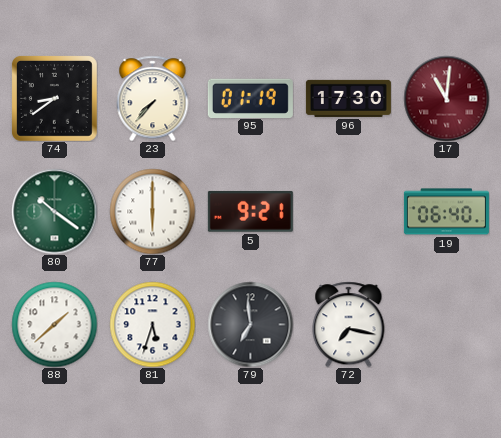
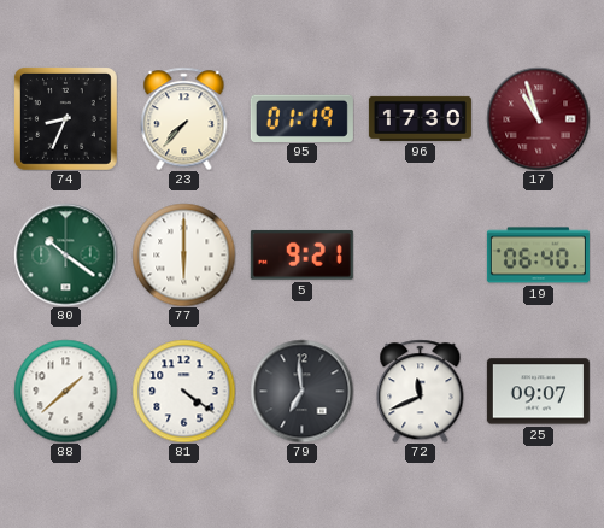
74: 8:39 -> 8:34
17: 11:01 -> 10:57
81: 5:33 -> 4:21
72: 7:17 -> 11:41
25: none -> 09:07
